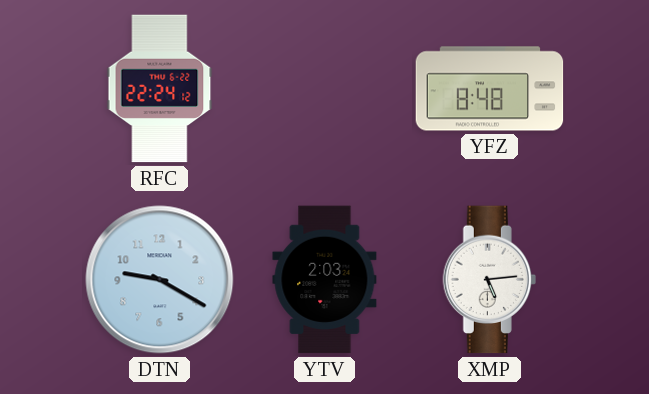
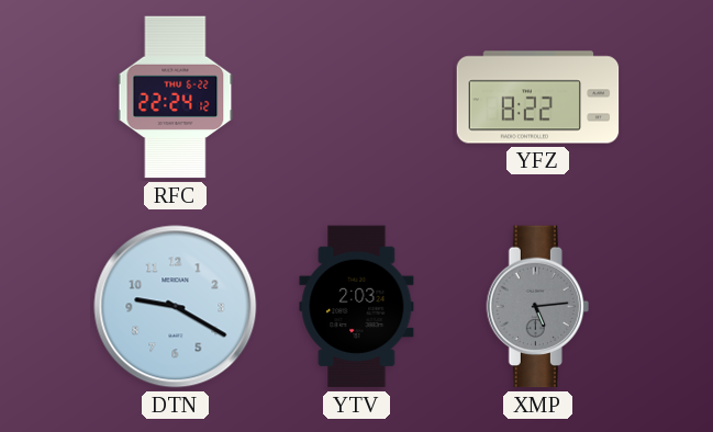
YFZ: 8:48 -> 8:22
XMP dial: white -> grey
